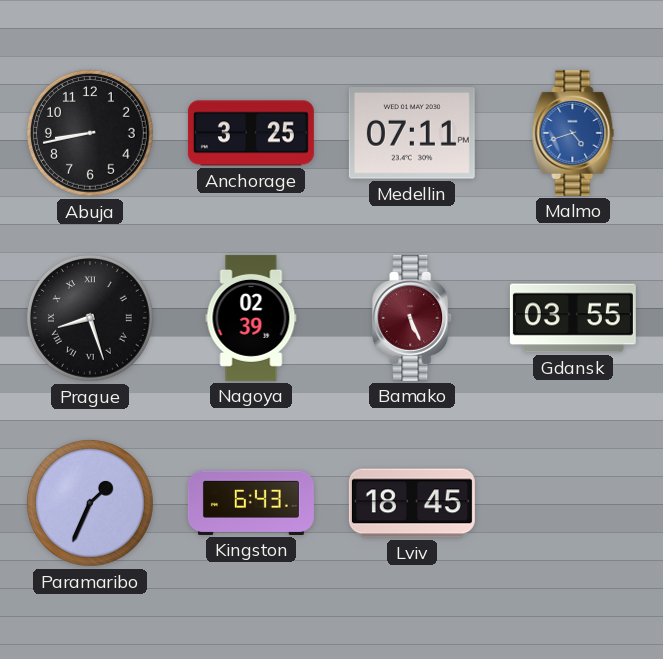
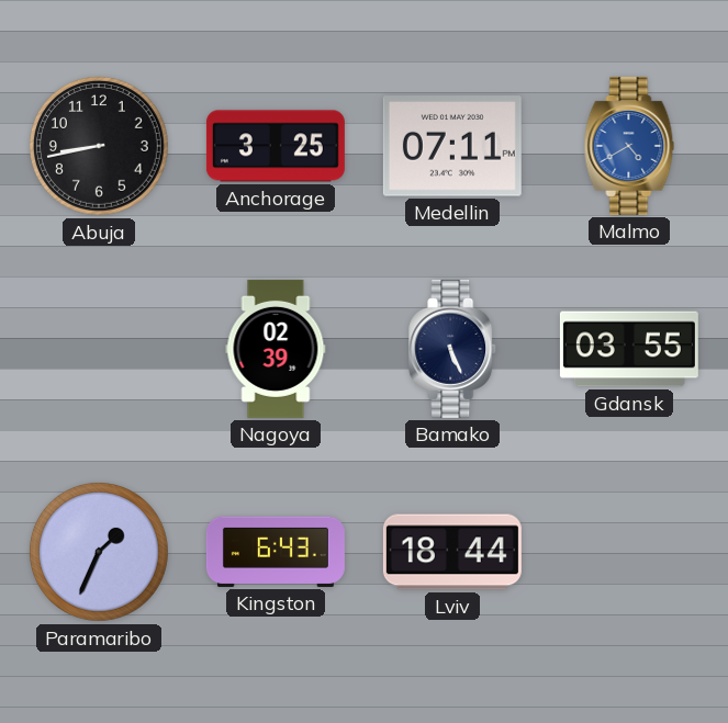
Malmo: 4:42 -> 4:40
Prague: 8:27 -> none
Bamako dial: burgundy -> navy
Lviv: 18:45 -> 18:44
